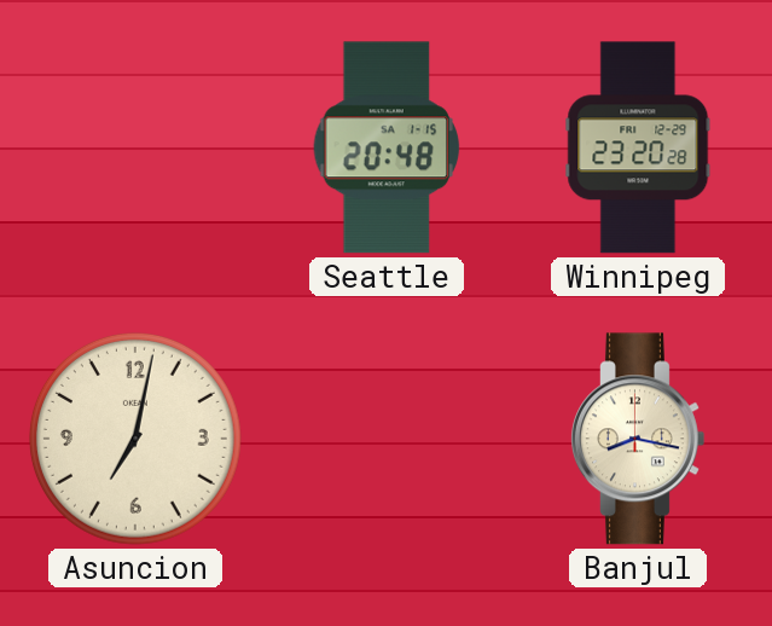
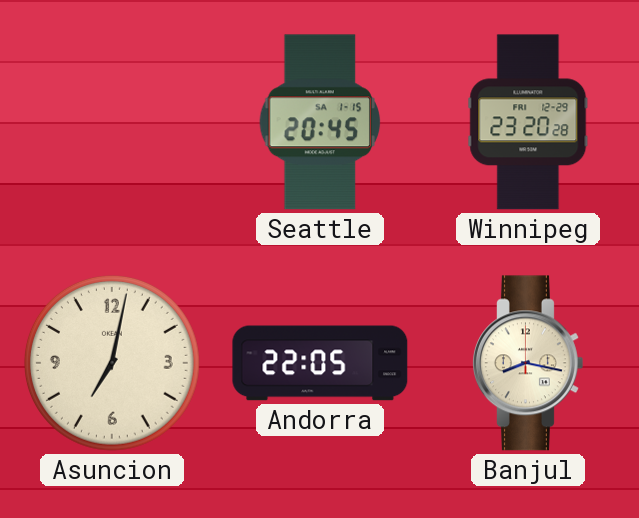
Seattle: 20:48 -> 20:45
Andorra: none -> 22:05
